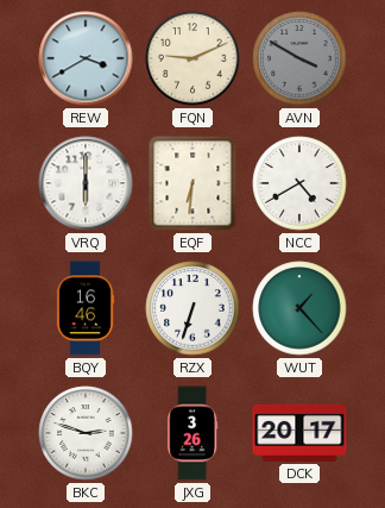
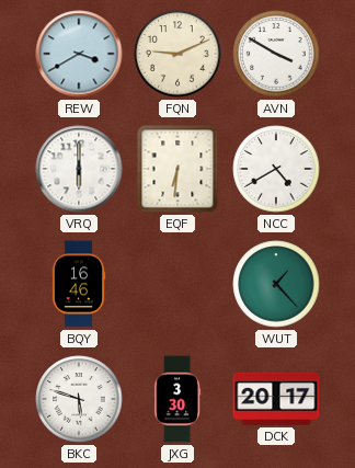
AVN dial: grey -> white
RZX: 6:33 -> none
BKC: 2:48 -> 5:48
JXG: 3:26 -> 3:30
